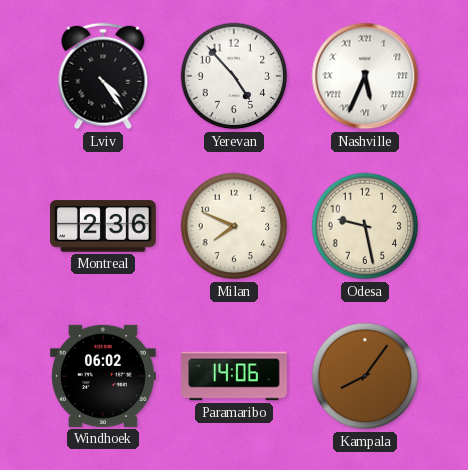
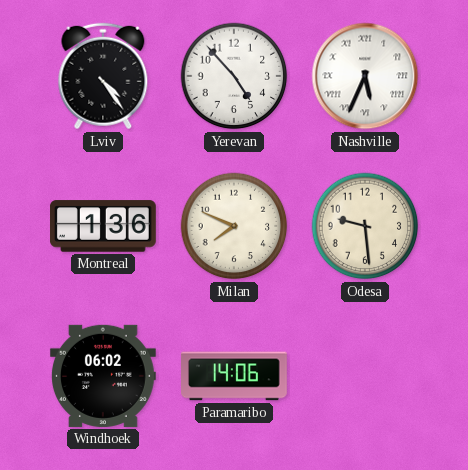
Montreal: 2:36 -> 1:36
Odesa: 9:28 -> 9:29
Kampala: 8:06 -> none
